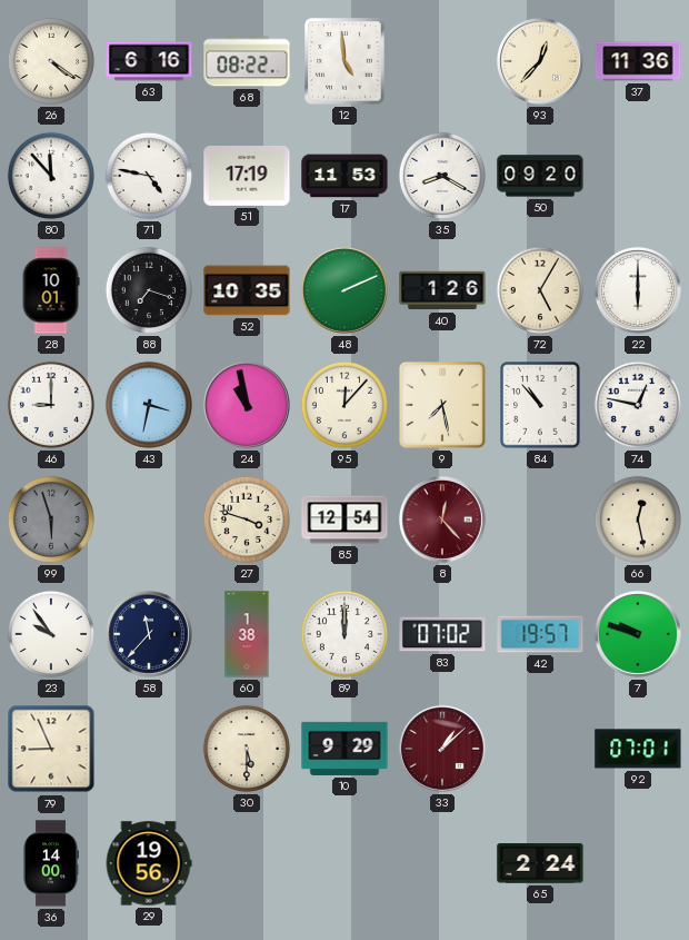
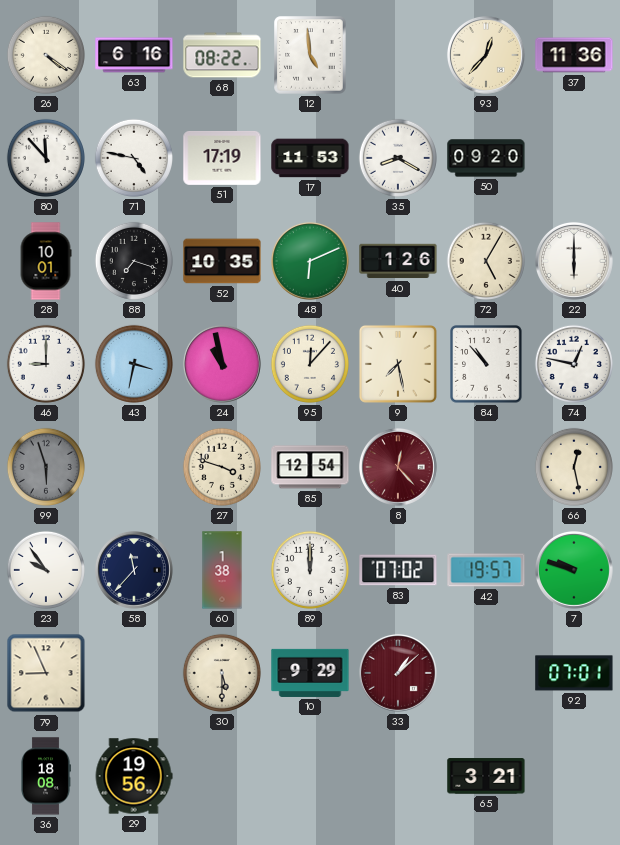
48: 2:11 -> 6:11
36: 14:00 -> 18:08
65: 2:24 -> 3:21
